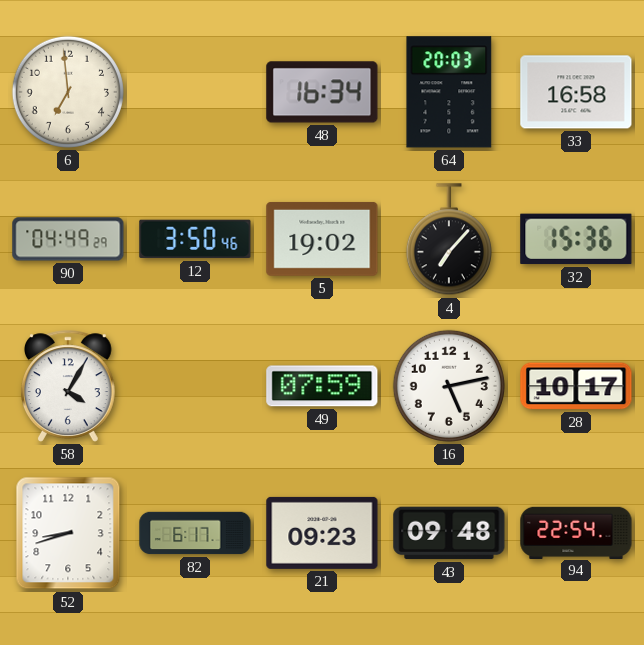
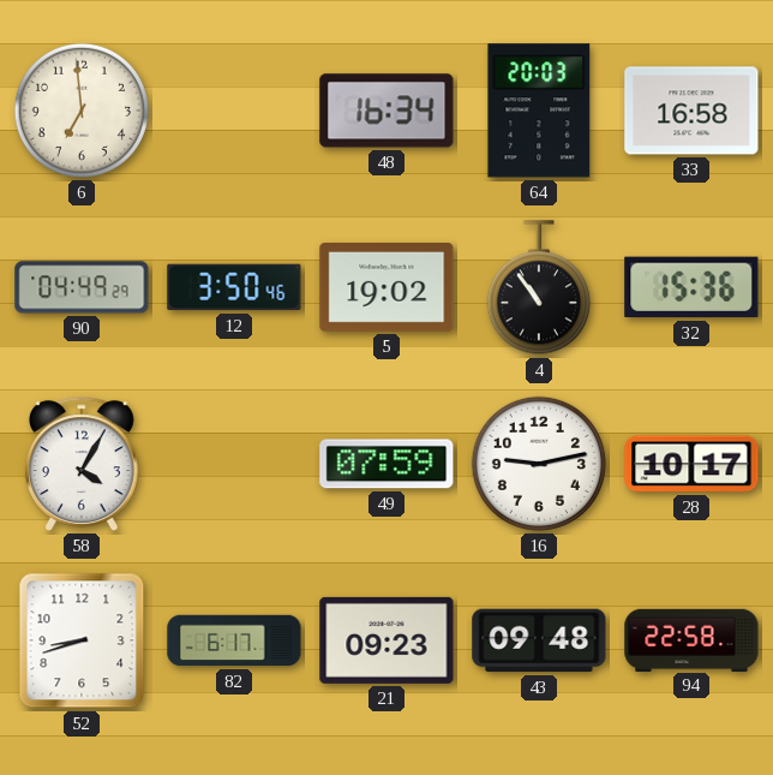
4: 7:07 -> 10:54
16: 5:13 -> 9:13
94: 22:54 -> 22:58
